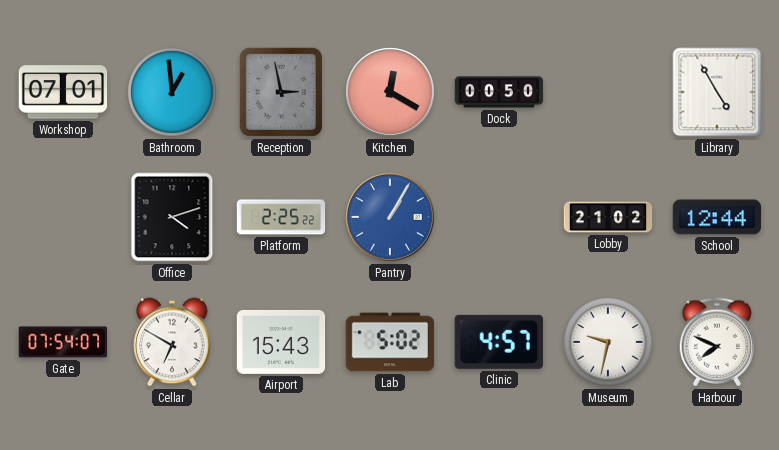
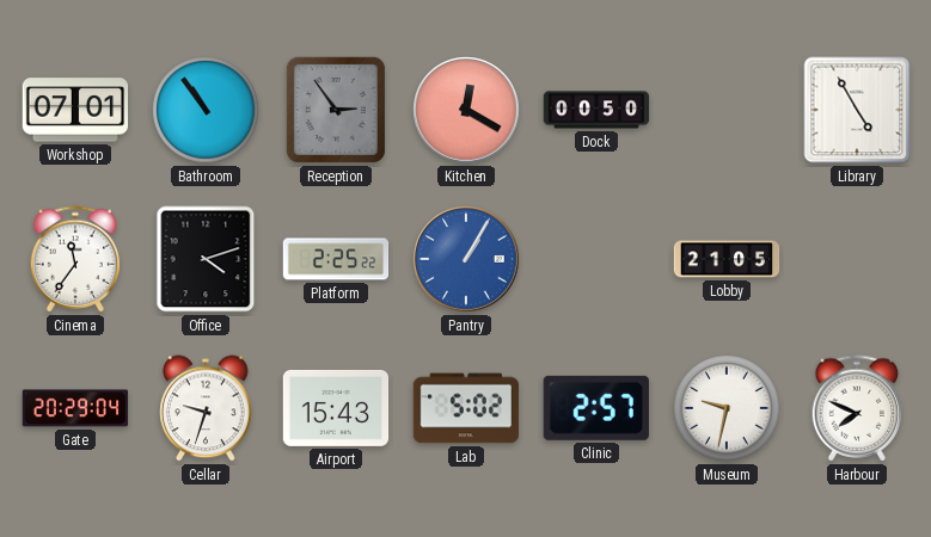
Bathroom: 12:59 -> 10:54
Reception: 2:58 -> 2:54
Cinema: none -> 11:36
Lobby: 21:02 -> 21:05
School: 12:44 -> none
Gate: 07:54 -> 20:29
Cellar: 6:50 -> 9:33
Clinic: 4:57 -> 2:57
